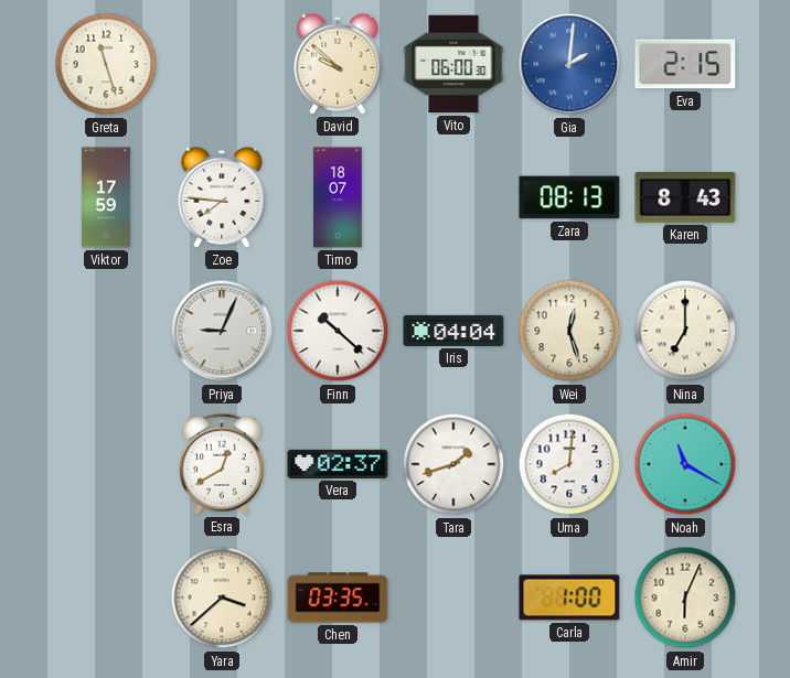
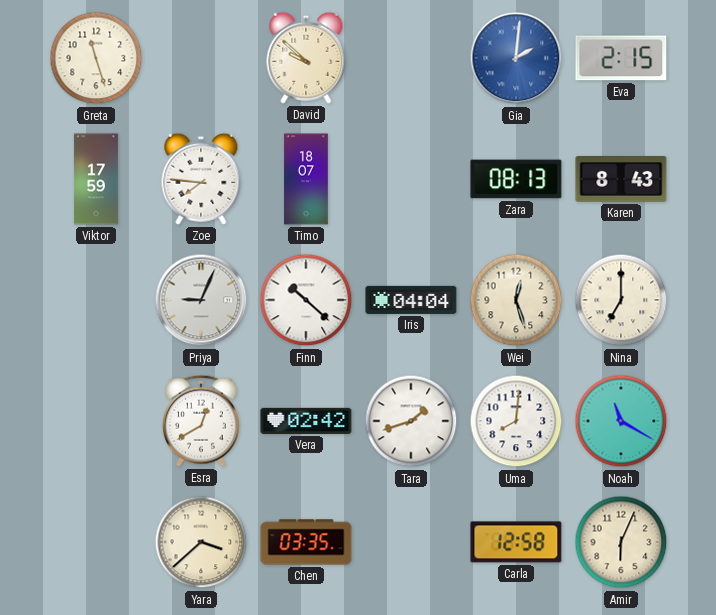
Vito: 06:00 -> none
Vera: 02:37 -> 02:42
Carla: 1:00 -> 12:58
